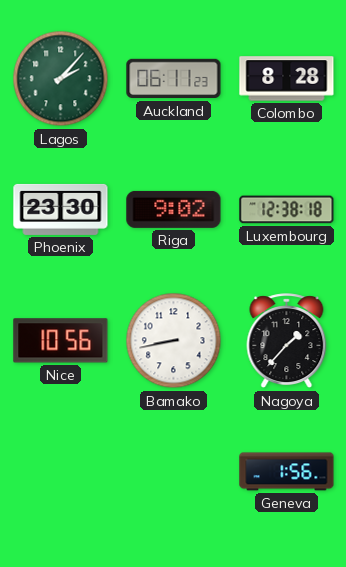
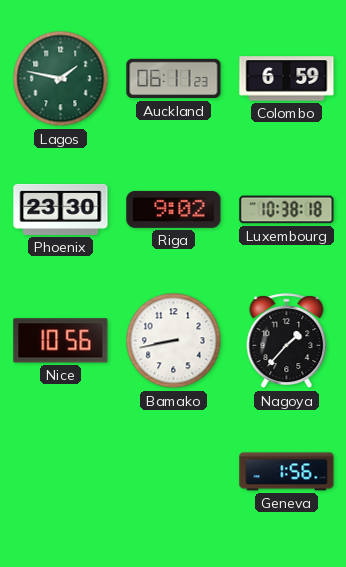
Lagos: 2:07 -> 1:47
Colombo: 8:28 -> 6:59
Luxembourg: 12:38 -> 10:38
